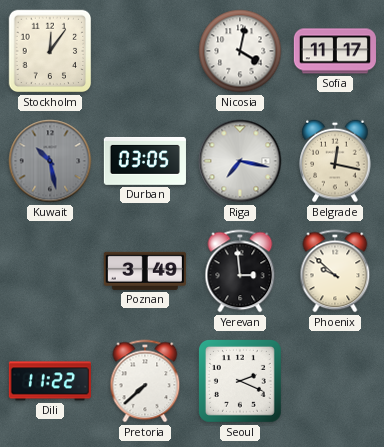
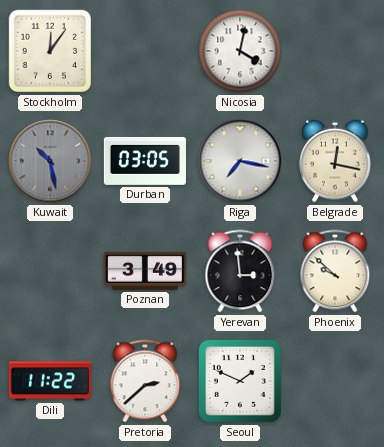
Sofia: 11:17 -> none
Pretoria: 7:38 -> 2:38
Seoul: 2:19 -> 1:49
